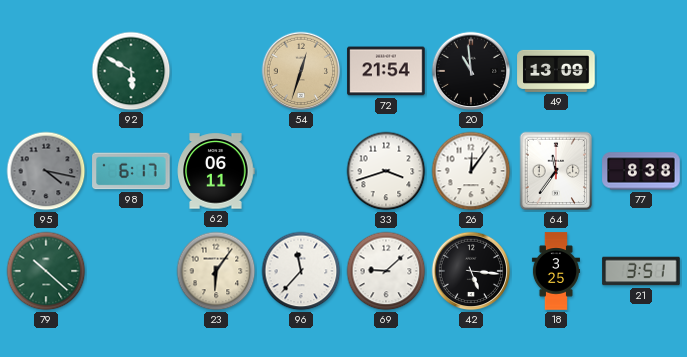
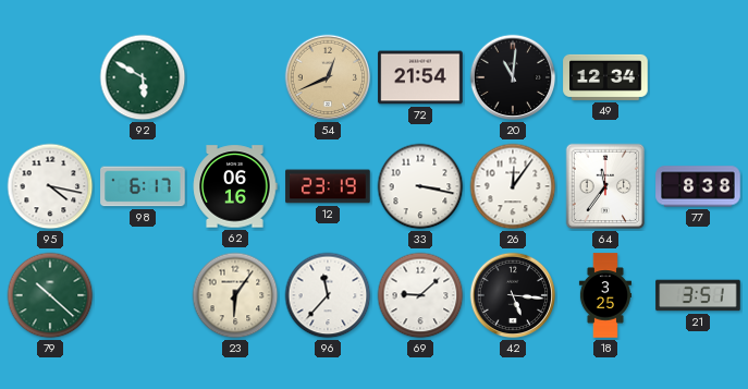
54: 12:33 -> 12:41
20: 10:59 -> 11:01
49: 13:09 -> 12:34
95 dial: grey -> white
62: 06:11 -> 06:16
12: none -> 23:19
33: 3:42 -> 3:17
